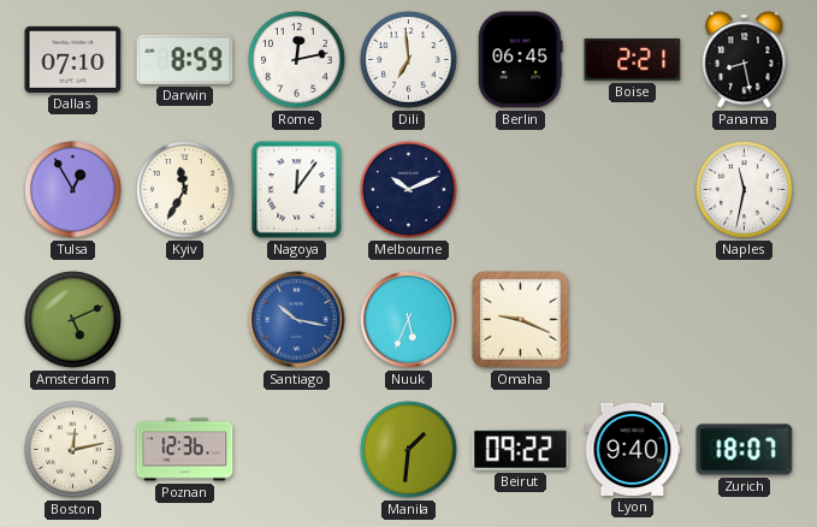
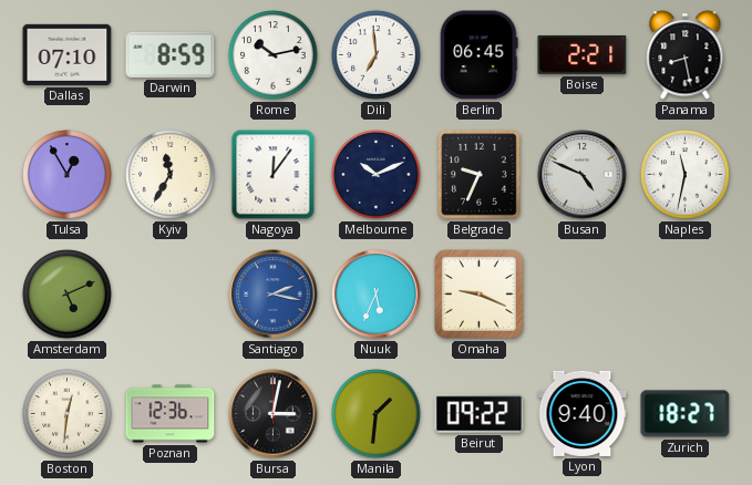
Rome: 12:13 -> 10:13
Belgrade: none -> 9:34
Busan: none -> 4:49
Santiago: 10:17 -> 2:17
Boston: 12:13 -> 12:31
Bursa: none -> 3:02
Zurich: 18:07 -> 18:27
